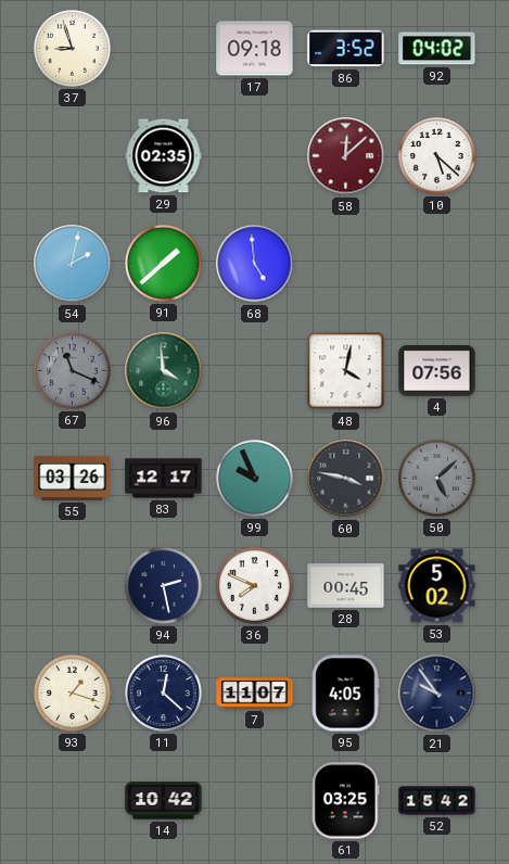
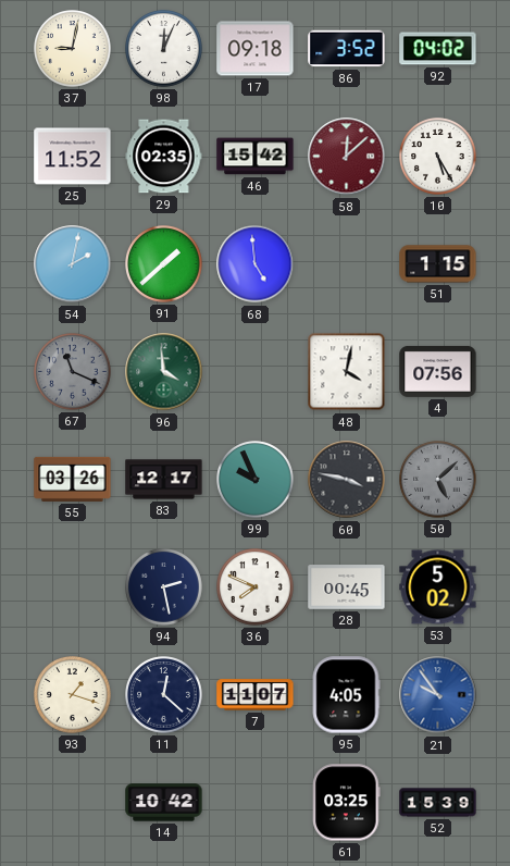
37: 8:57 -> 9:02
98: none -> 12:04
25: none -> 11:52
46: none -> 15:42
10: 5:22 -> 5:25
51: none -> 1:15
21 dial: navy -> blue
52: 15:42 -> 15:39
